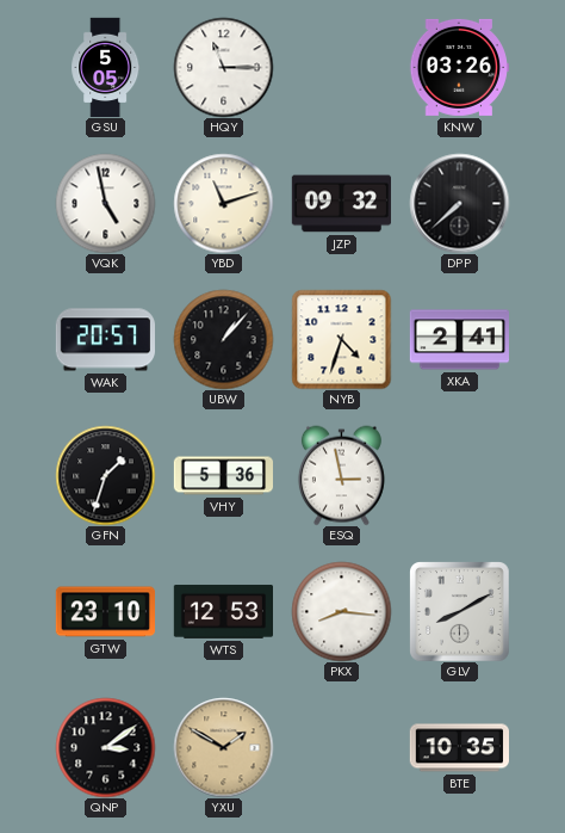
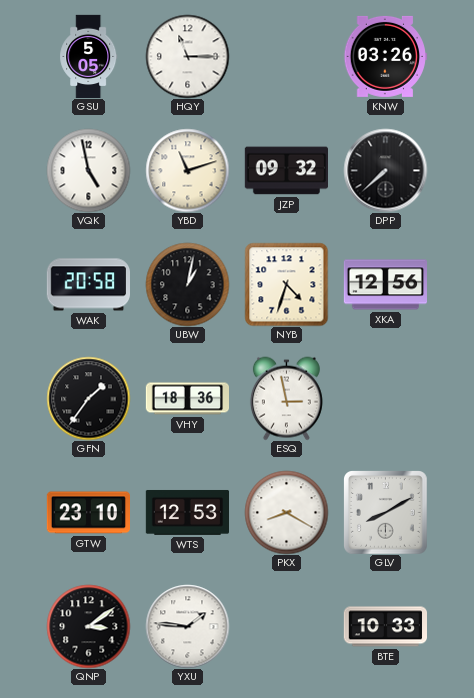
WAK: 20:57 -> 20:58
UBW: 1:07 -> 1:02
XKA: 2:41 -> 12:56
GFN: 1:33 -> 1:36
VHY: 5:36 -> 18:36
PKX: 8:16 -> 8:20
YXU: 1:50 -> 1:46
YXU dial: champagne -> white
BTE: 10:35 -> 10:33
